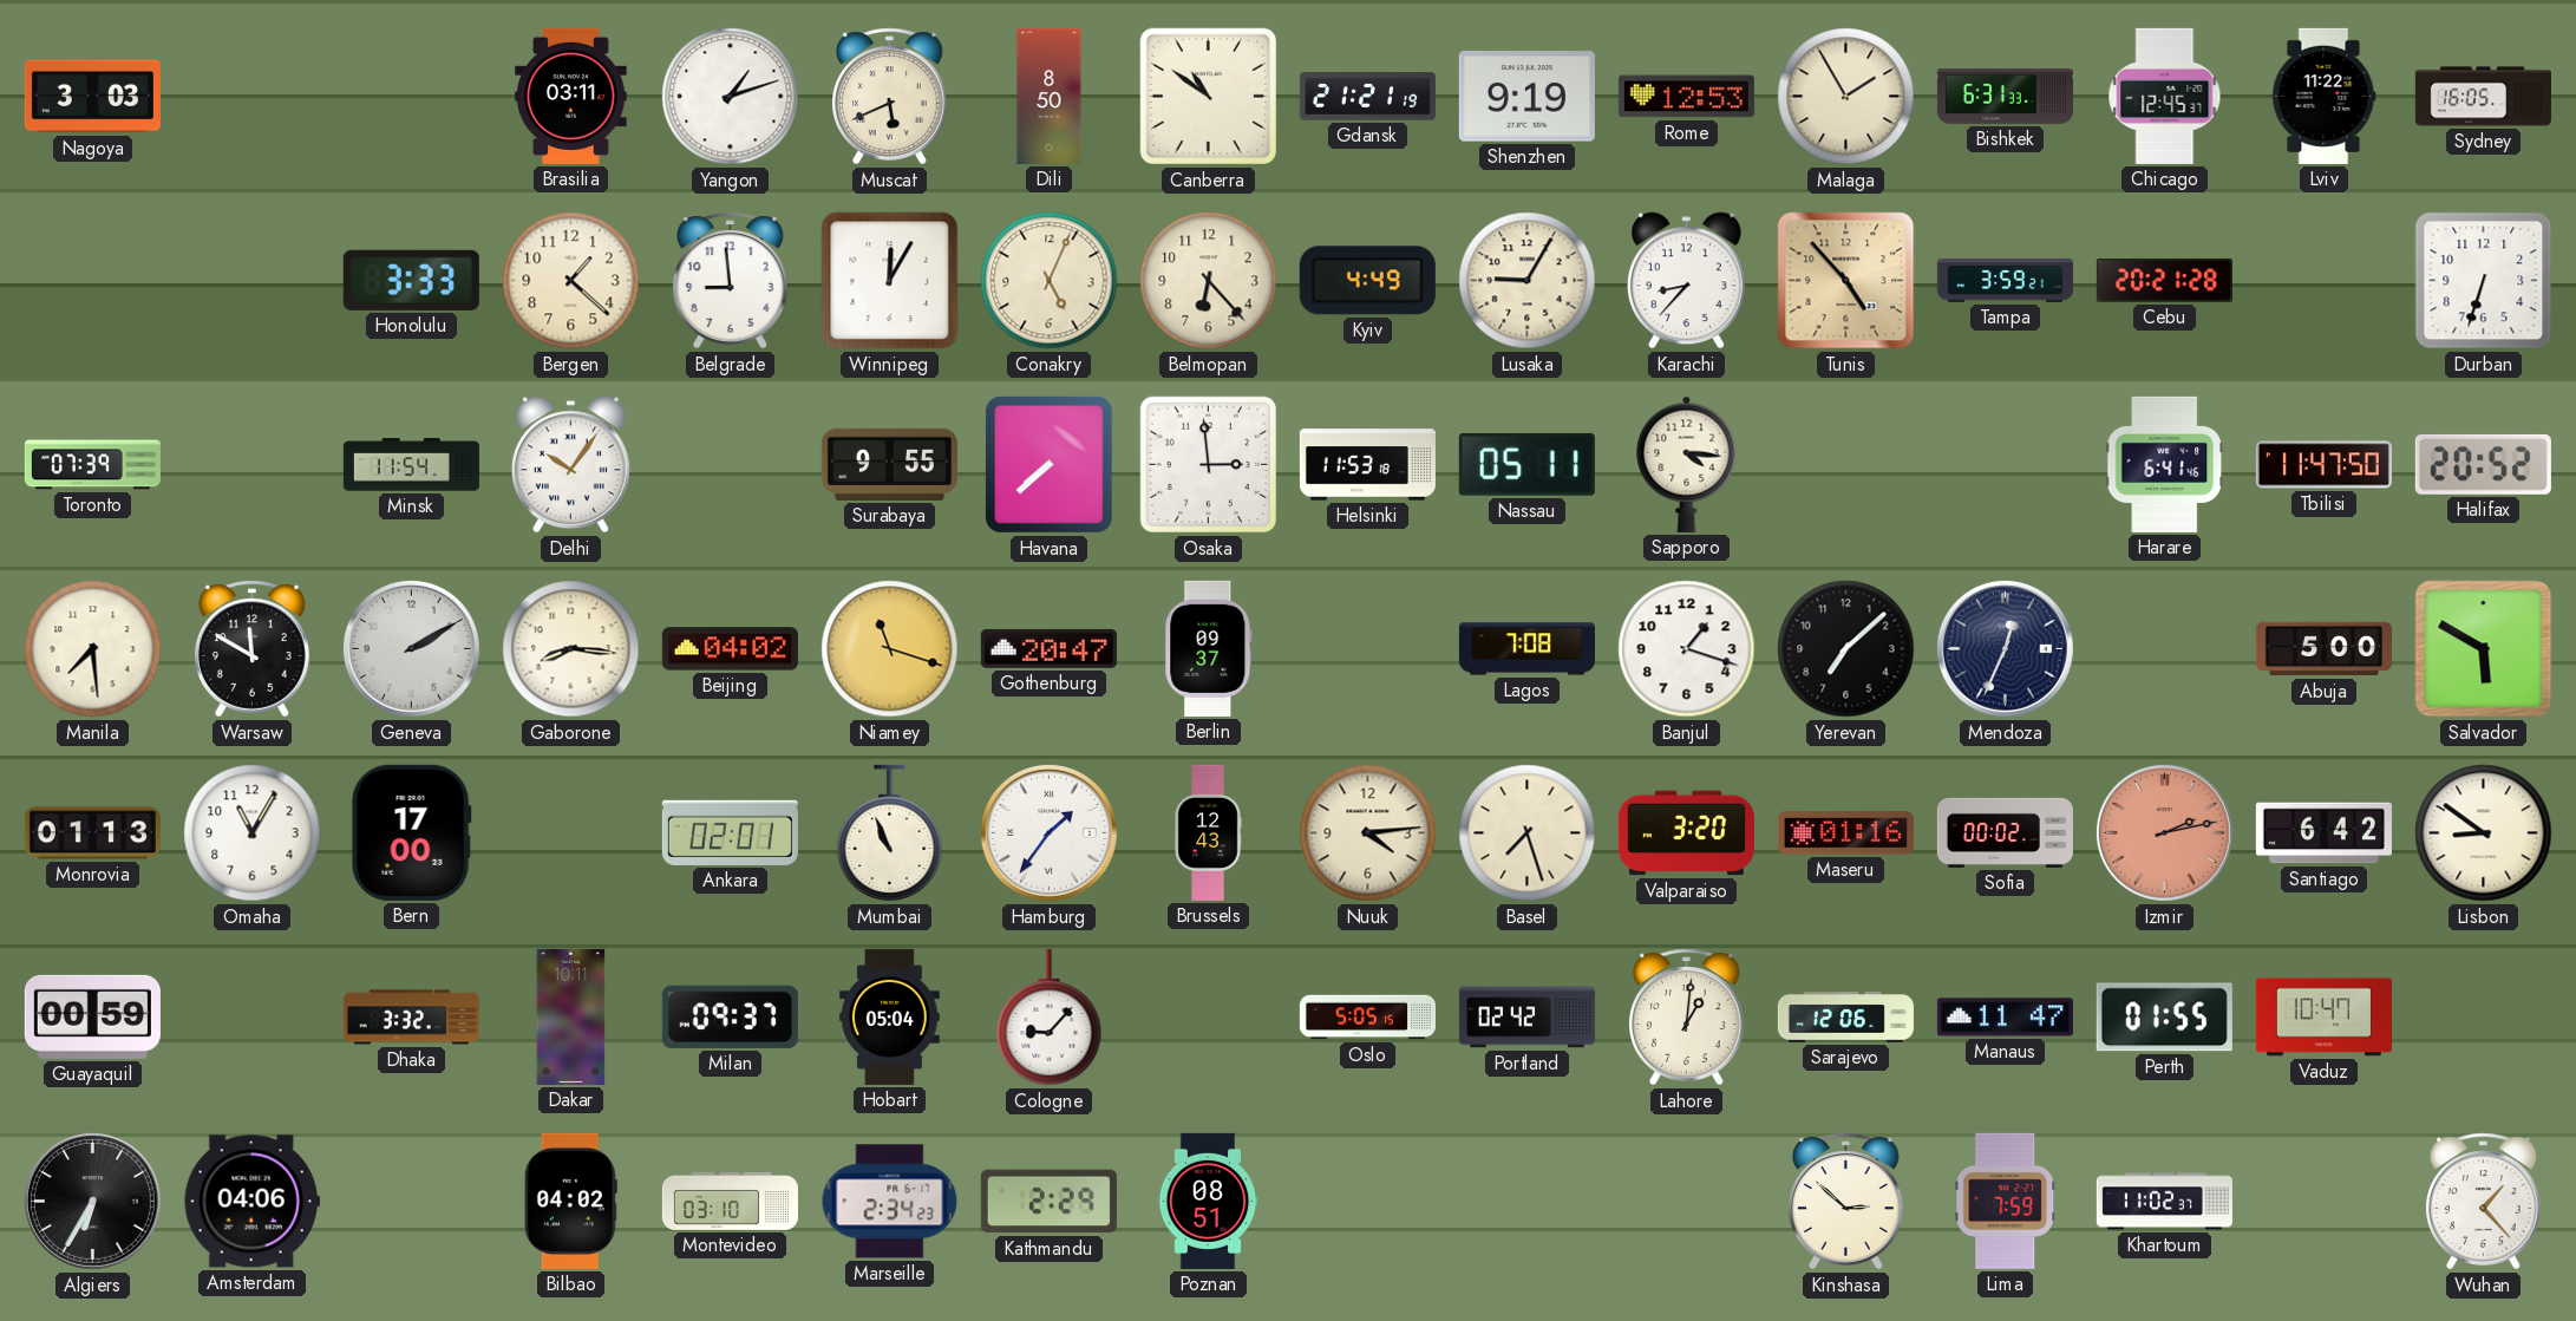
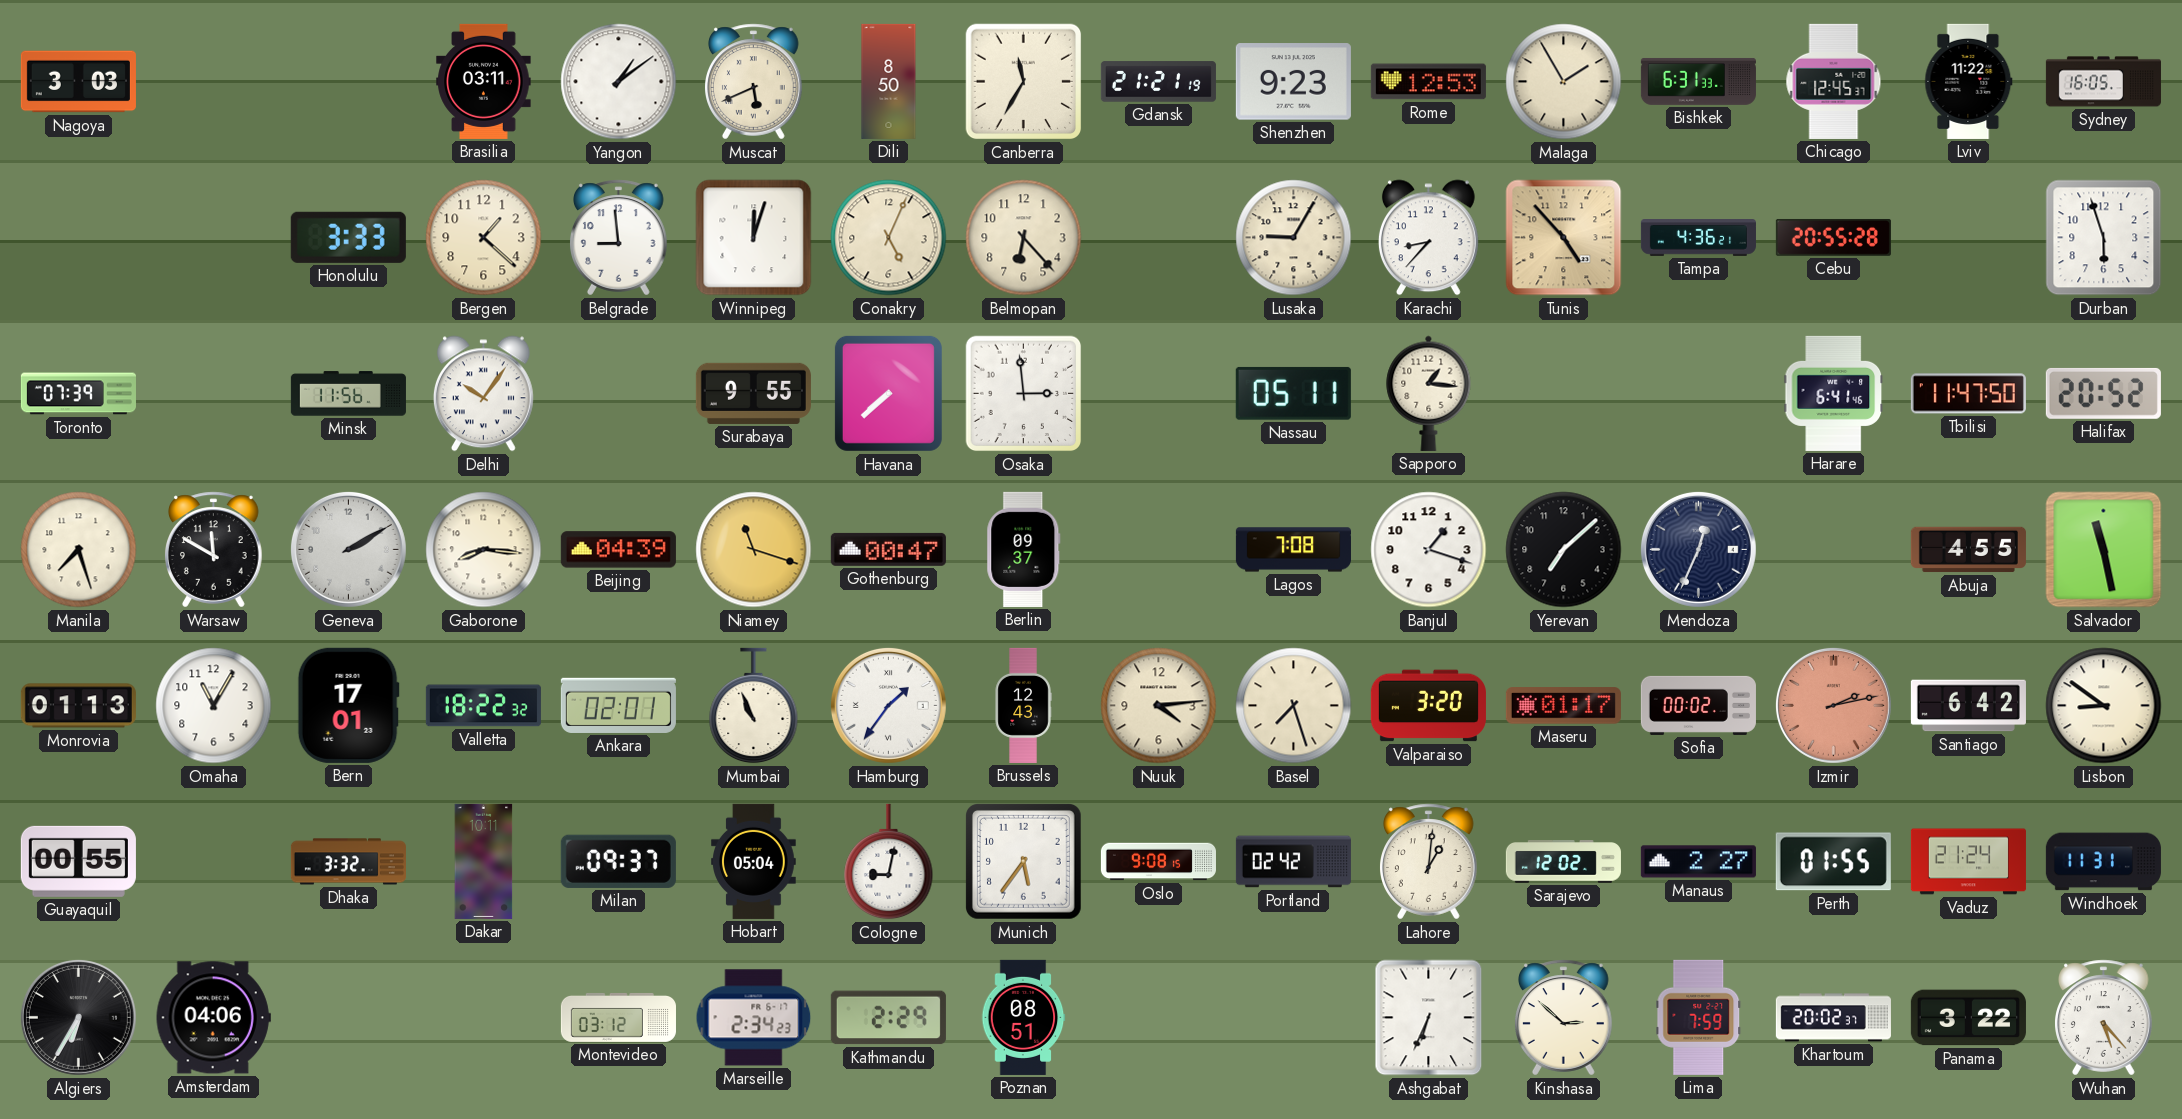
Yangon: 1:12 -> 1:09
Canberra: 10:51 -> 11:35
Shenzhen: 9:19 -> 9:23
Winnipeg: 12:05 -> 12:03
Kyiv: 4:49 -> none
Tampa: 3:59 -> 4:36
Cebu: 20:21 -> 20:55
Durban: 6:33 -> 5:57
Minsk: 11:54 -> 11:56
Helsinki: 11:53 -> none
Sapporo: 4:16 -> 1:16
Manila: 7:29 -> 7:27
Beijing: 04:02 -> 04:39
Gothenburg: 20:47 -> 00:47
Abuja: 5:00 -> 4:55
Salvador: 5:50 -> 11:28
Bern: 17:00 -> 17:01
Valletta: none -> 18:22
Maseru: 01:16 -> 01:17
Guayaquil: 00:59 -> 00:55
Cologne: 9:07 -> 9:02
Munich: none -> 5:36
Oslo: 5:05 -> 9:08
Sarajevo: 12:06 -> 12:02
Manaus: 11:47 -> 2:27
Vaduz: 10:47 -> 21:24
Windhoek: none -> 11:31
Bilbao: 04:02 -> none
Montevideo: 03:10 -> 03:12
Ashgabat: none -> 6:34
Khartoum: 11:02 -> 20:02
Panama: none -> 3:22
Wuhan: 1:23 -> 5:23
